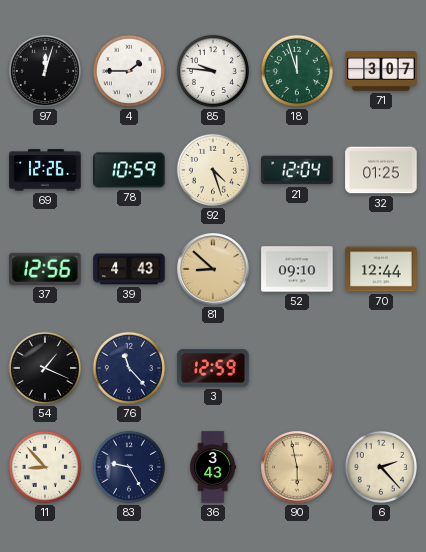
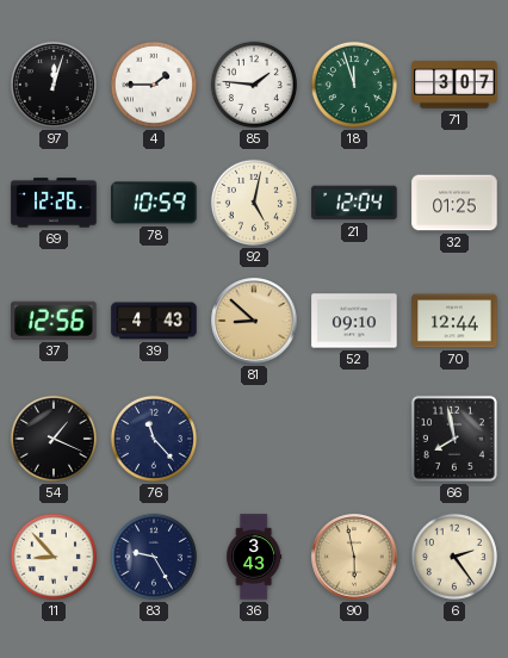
85: 9:46 -> 1:46
92: 4:27 -> 5:02
3: 12:59 -> none
66: none -> 7:58
6: 2:23 -> 2:24
